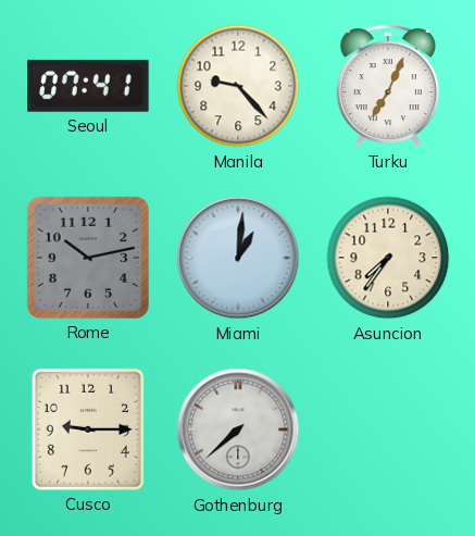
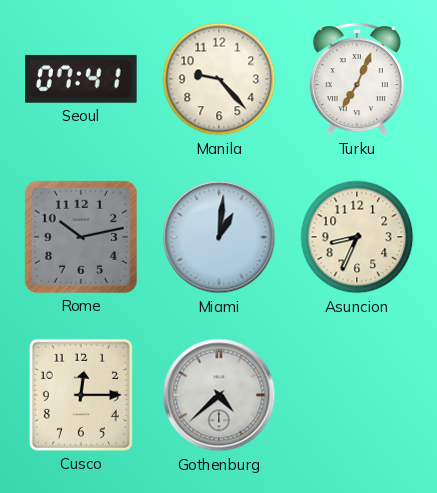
Asuncion: 7:36 -> 8:34
Cusco: 9:15 -> 12:15
Gothenburg: 7:38 -> 4:38
